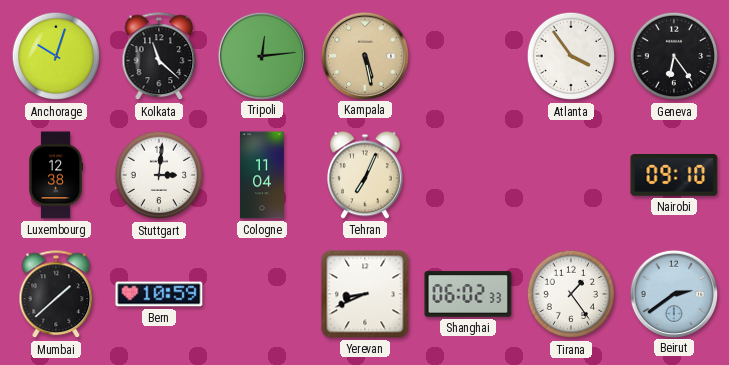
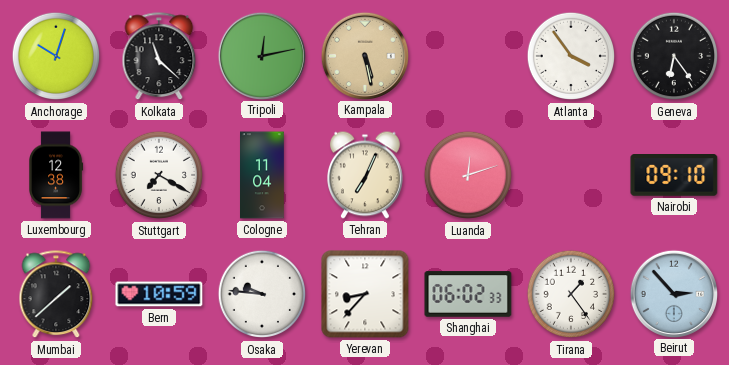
Tripoli: 12:14 -> 12:13
Stuttgart: 3:01 -> 7:20
Luanda: none -> 12:12
Osaka: none -> 9:46
Yerevan: 8:41 -> 8:37
Beirut: 2:39 -> 2:53
